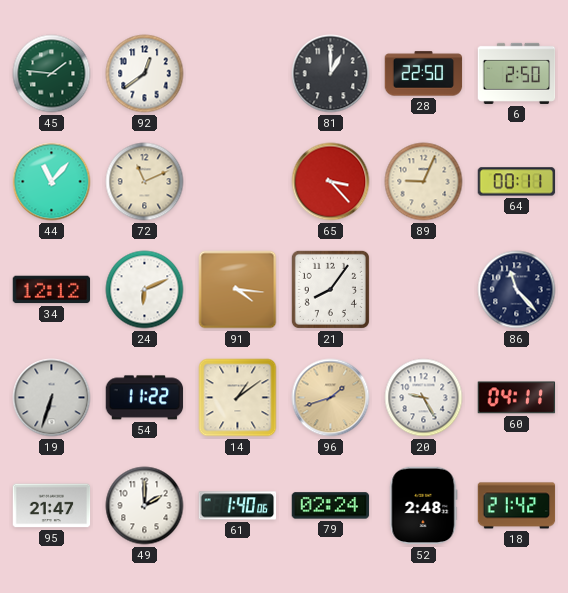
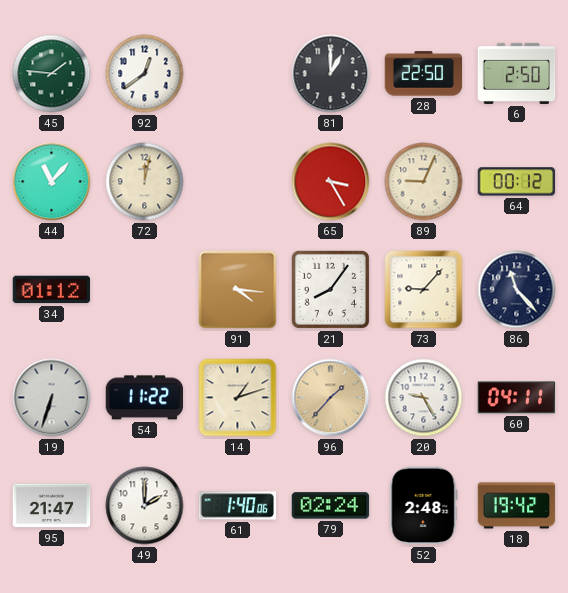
72: 11:11 -> 12:02
65: 3:23 -> 3:25
64: 00:11 -> 00:12
34: 12:12 -> 01:12
24: 6:11 -> none
73: none -> 9:07
14: 1:09 -> 1:12
96: 1:42 -> 1:37
18: 21:42 -> 19:42
